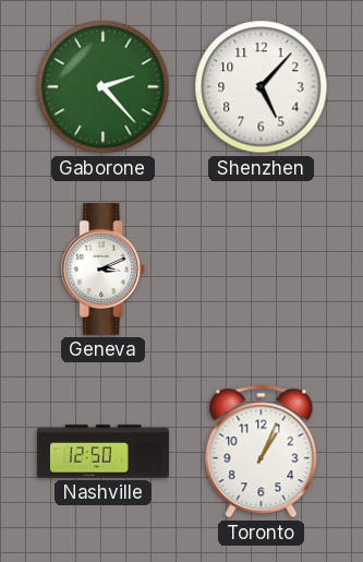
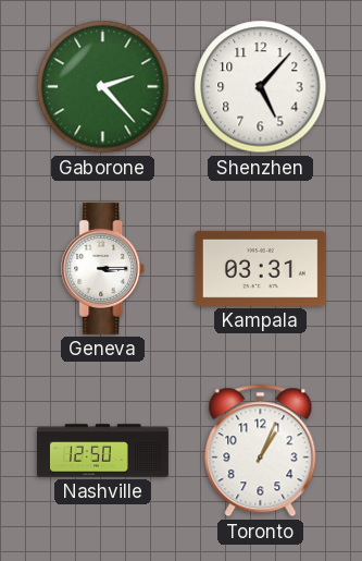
Geneva: 3:11 -> 3:15
Kampala: none -> 03:31
